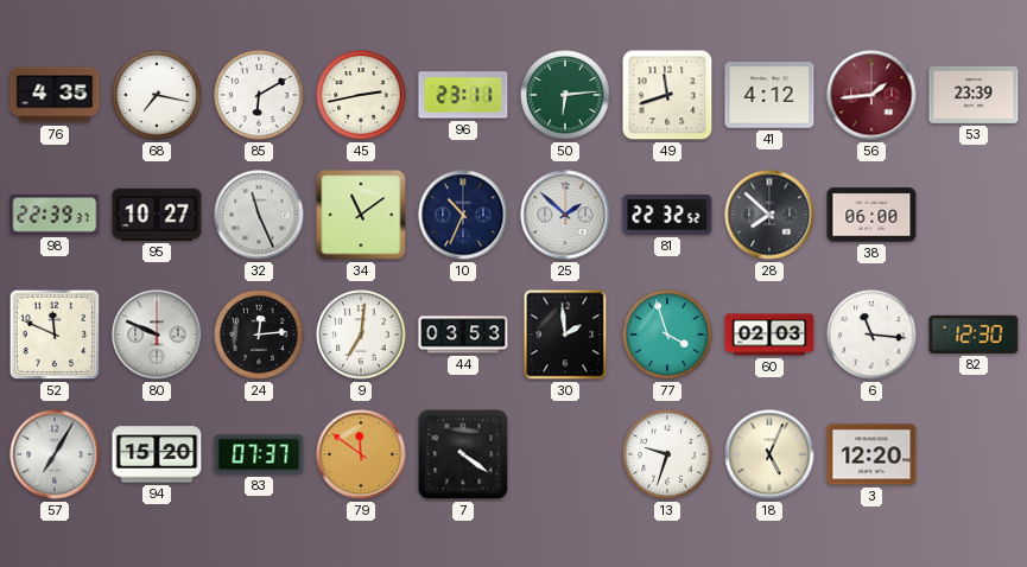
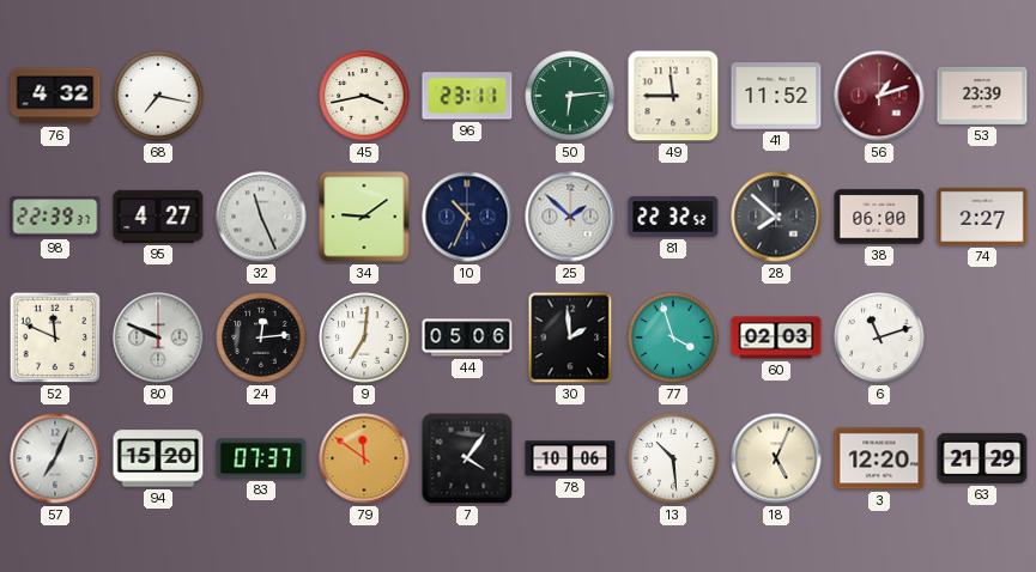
76: 4:35 -> 4:32
85: 6:10 -> none
45: 2:43 -> 3:43
49: 11:42 -> 11:45
41: 4:12 -> 11:52
56: 1:44 -> 1:12
95: 10:27 -> 4:27
34: 11:09 -> 9:09
74: none -> 2:27
44: 03:53 -> 05:06
6: 11:16 -> 11:12
82: 12:30 -> none
57: 7:05 -> 7:04
7: 4:21 -> 4:06
78: none -> 10:06
13: 9:33 -> 10:29
63: none -> 21:29
